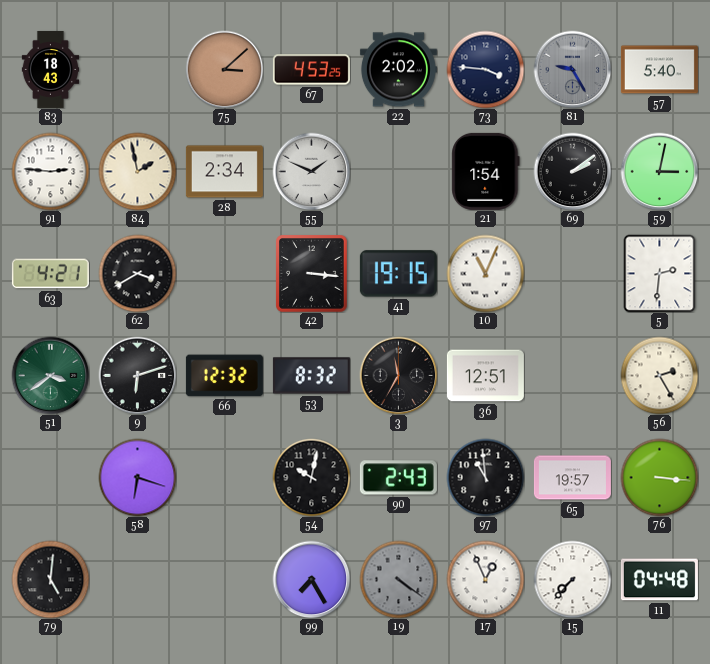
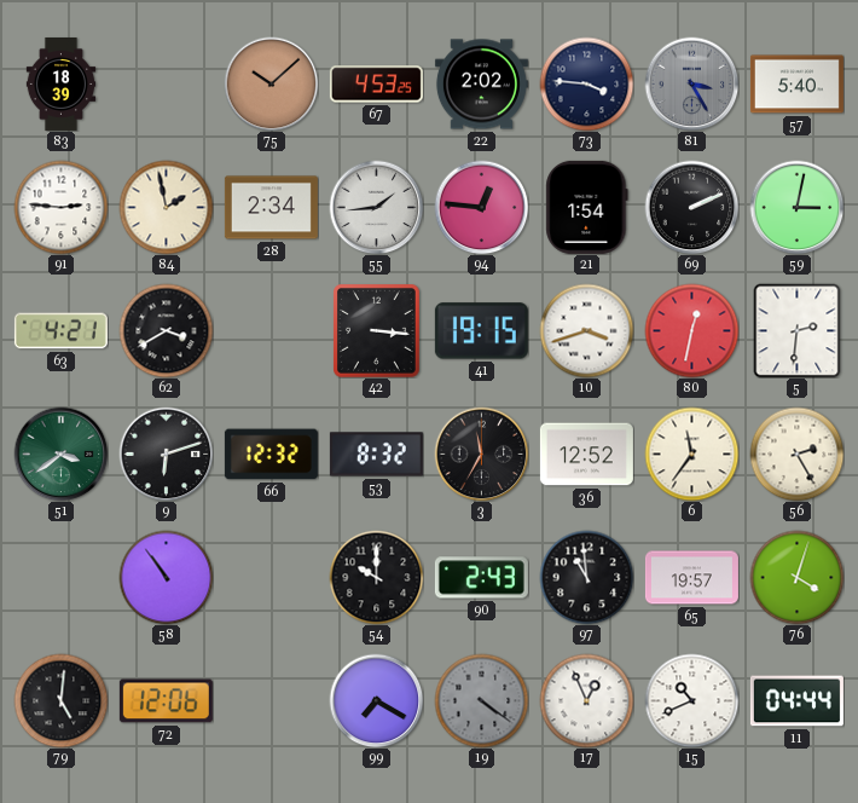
83: 18:43 -> 18:39
75: 3:08 -> 10:08
81: 9:25 -> 3:25
55: 1:49 -> 1:44
94: none -> 12:46
69: 2:09 -> 2:11
10: 11:04 -> 3:42
80: none -> 12:32
36: 12:51 -> 12:52
6: none -> 11:36
58: 6:18 -> 10:54
54: 10:02 -> 10:00
76: 3:16 -> 4:03
72: none -> 12:06
99: 7:25 -> 7:20
15: 7:37 -> 10:41
11: 04:48 -> 04:44
